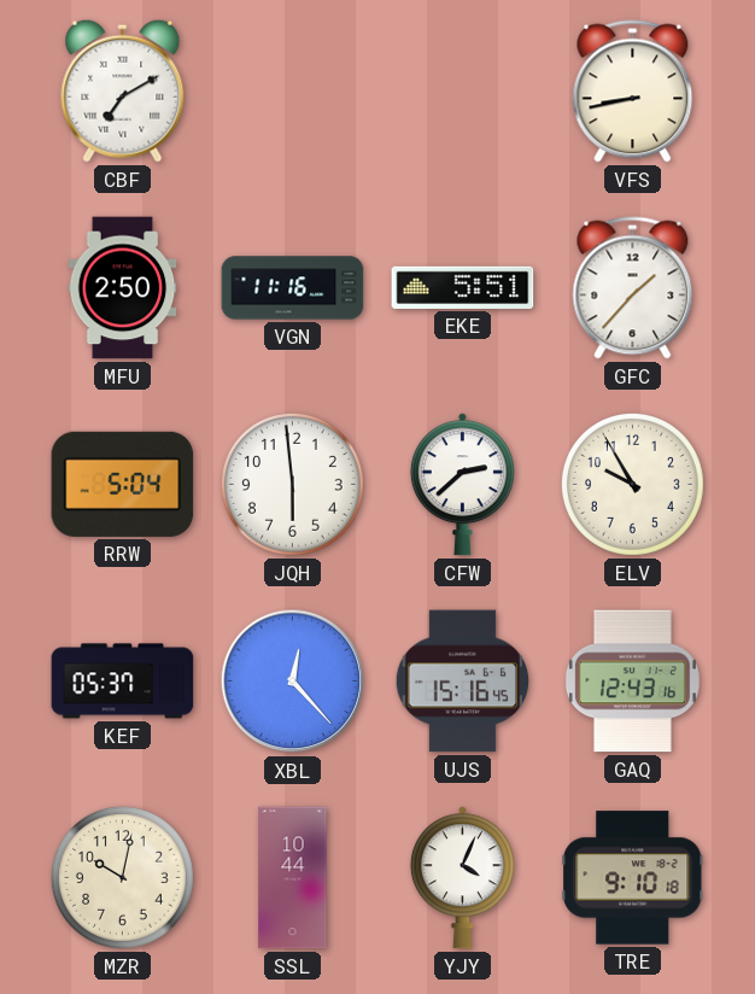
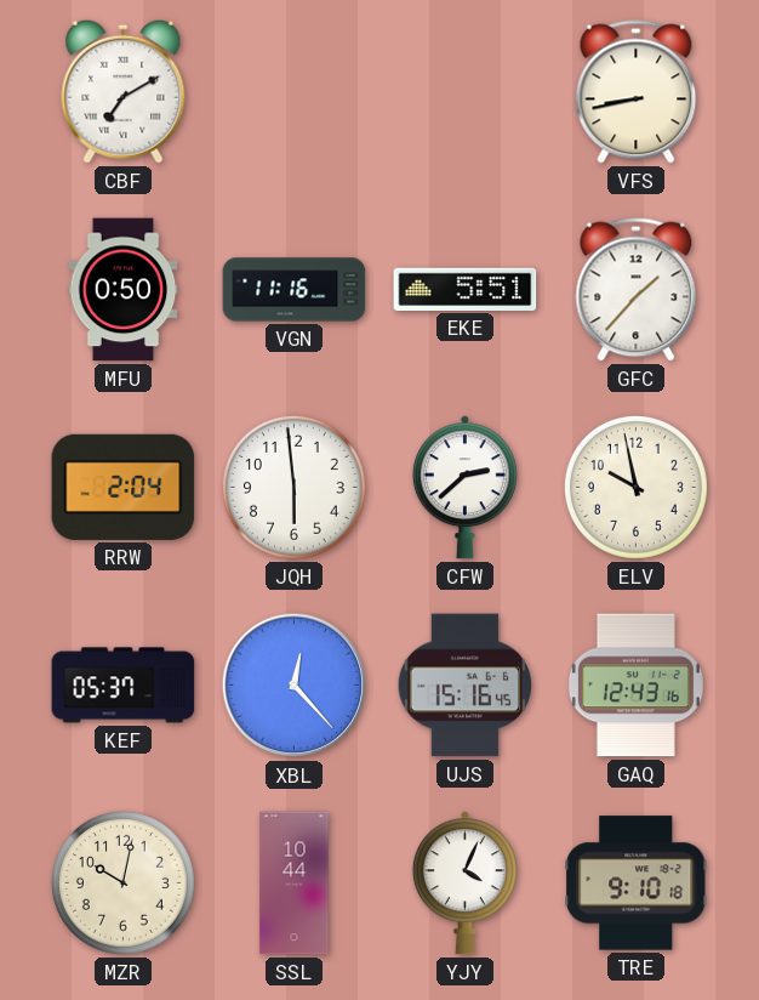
MFU: 2:50 -> 0:50
RRW: 5:04 -> 2:04
ELV: 9:55 -> 9:58
